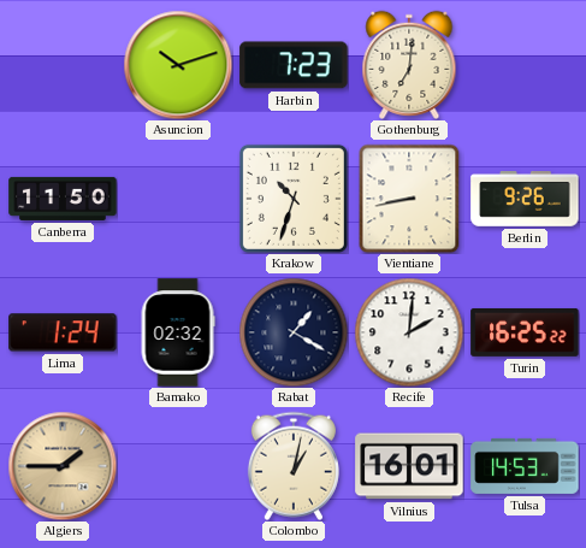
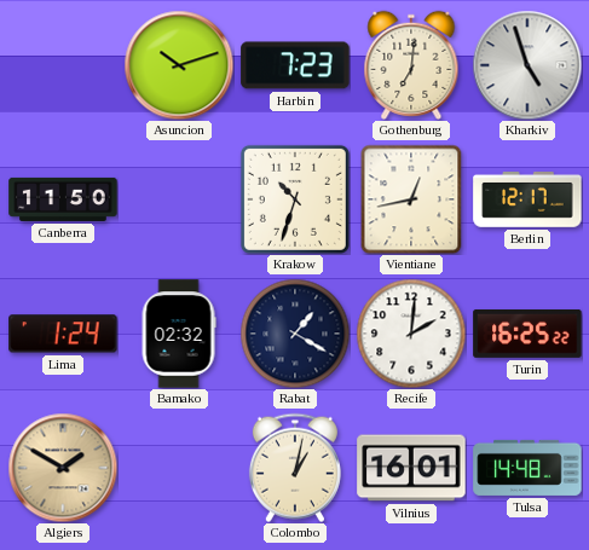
Kharkiv: none -> 4:57
Vientiane: 8:43 -> 12:43
Berlin: 9:26 -> 12:17
Algiers: 1:45 -> 1:50
Tulsa: 14:53 -> 14:48
